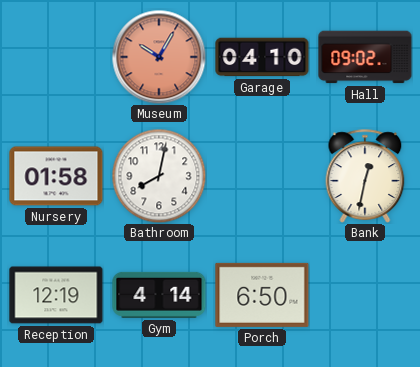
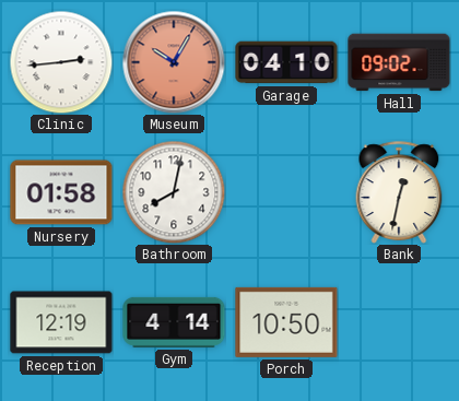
Clinic: none -> 2:44
Porch: 6:50 -> 10:50
